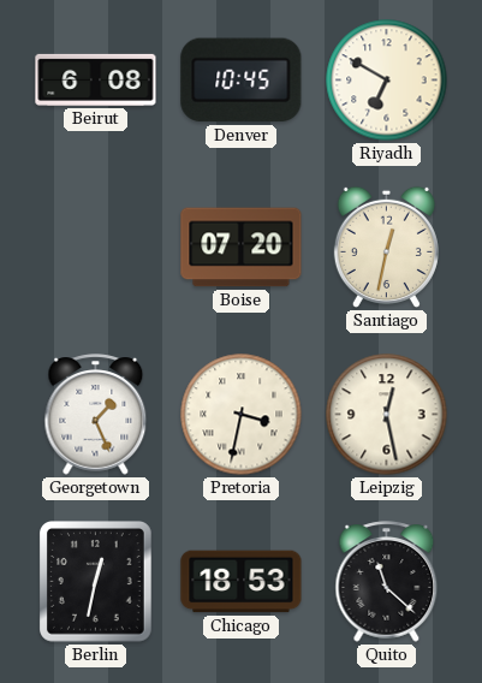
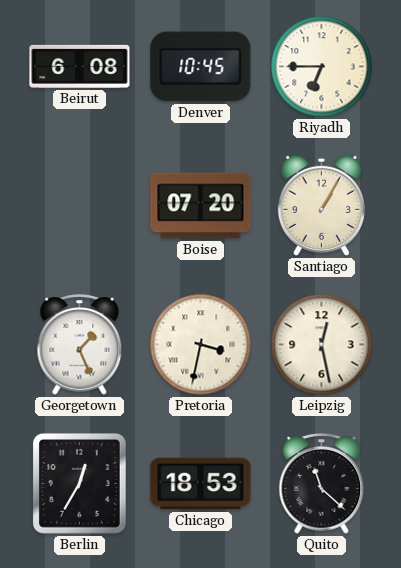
Riyadh: 6:50 -> 6:45
Santiago: 12:32 -> 1:05
Berlin: 12:32 -> 12:35
